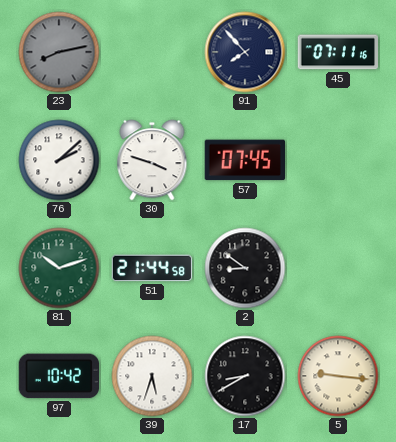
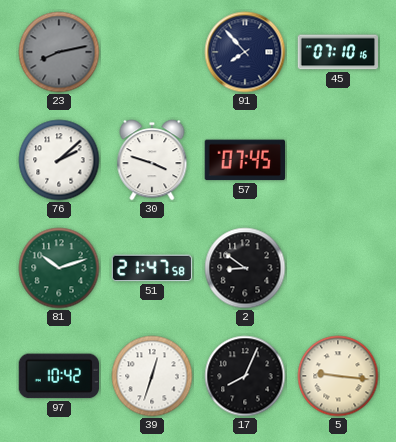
45: 07:11 -> 07:10
51: 21:44 -> 21:47
39: 5:33 -> 12:33
17: 8:40 -> 8:04
